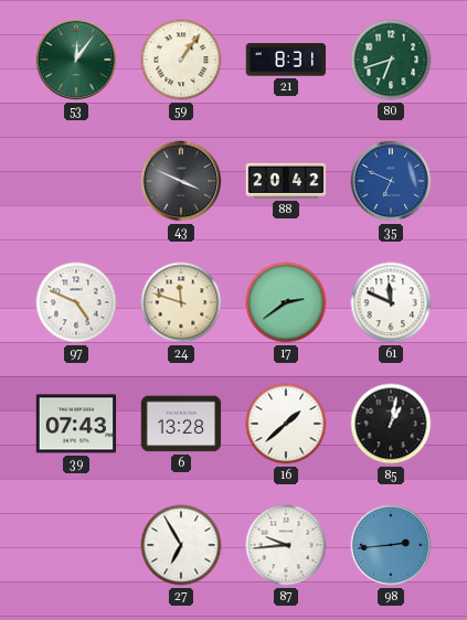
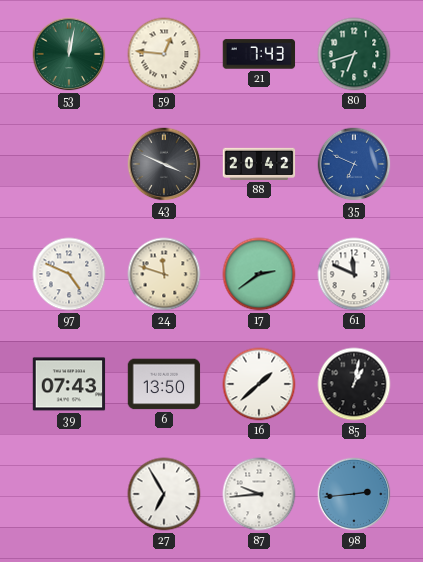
53: 12:06 -> 12:02
59: 1:06 -> 12:46
21: 8:31 -> 7:43
6: 13:28 -> 13:50
